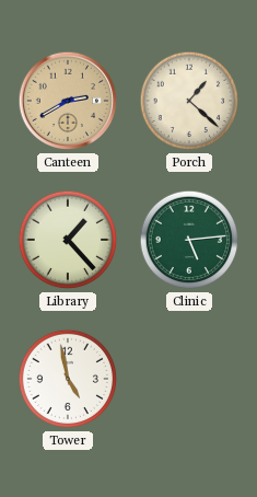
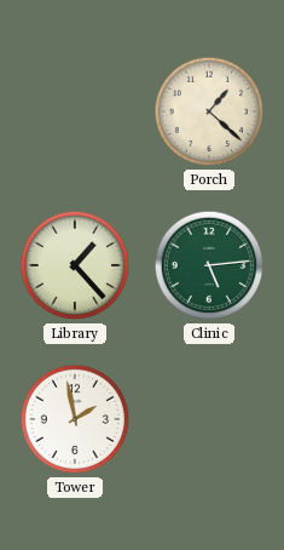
Canteen: 2:40 -> none
Tower: 4:58 -> 1:58
